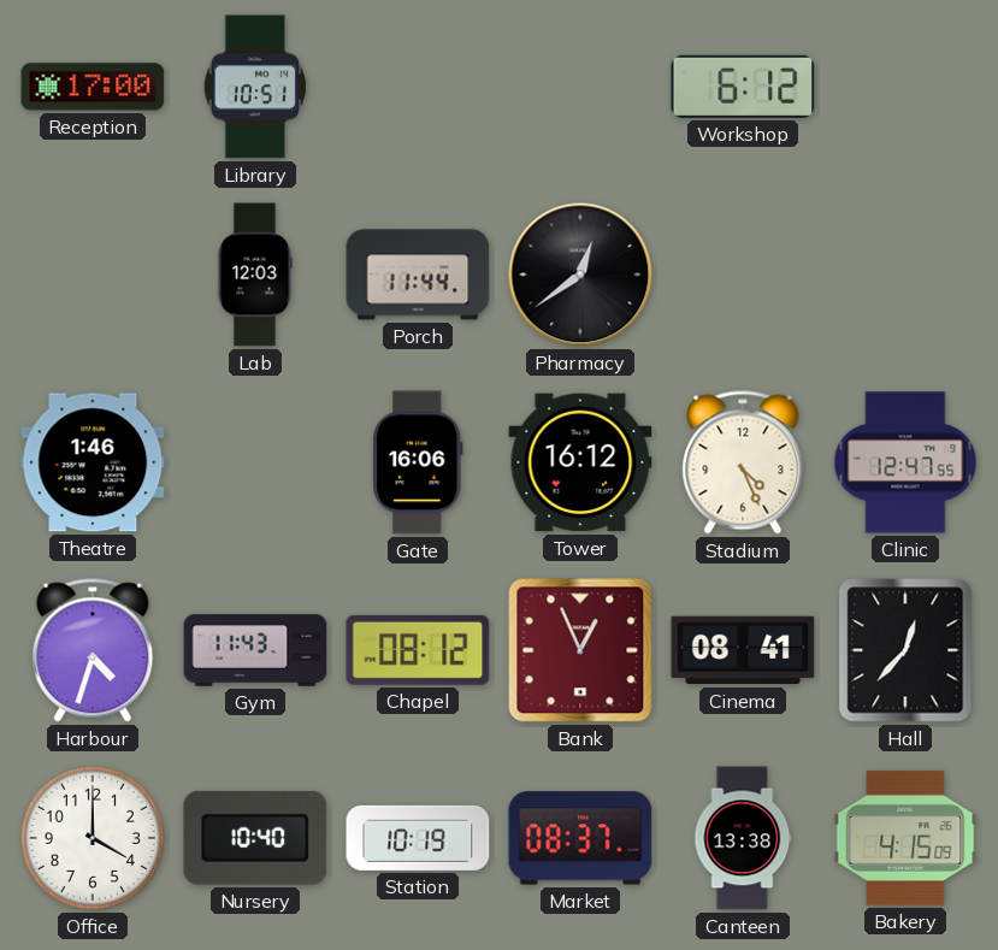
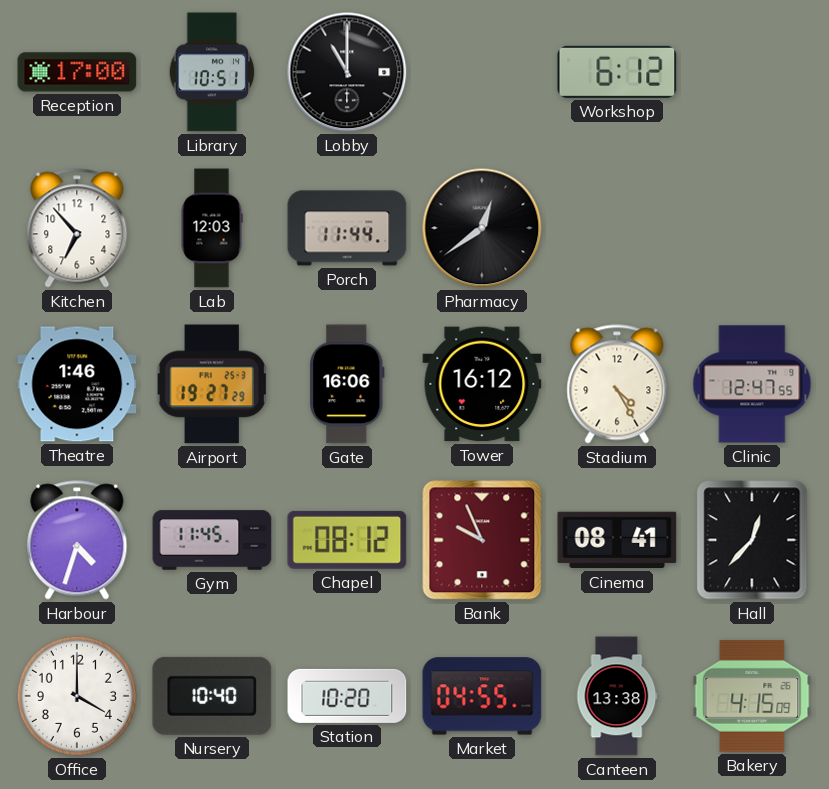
Lobby: none -> 11:00
Kitchen: none -> 6:53
Airport: none -> 19:27
Stadium: 4:26 -> 4:25
Gym: 11:43 -> 11:45
Bank: 12:56 -> 9:56
Station: 10:19 -> 10:20
Market: 08:37 -> 04:55
